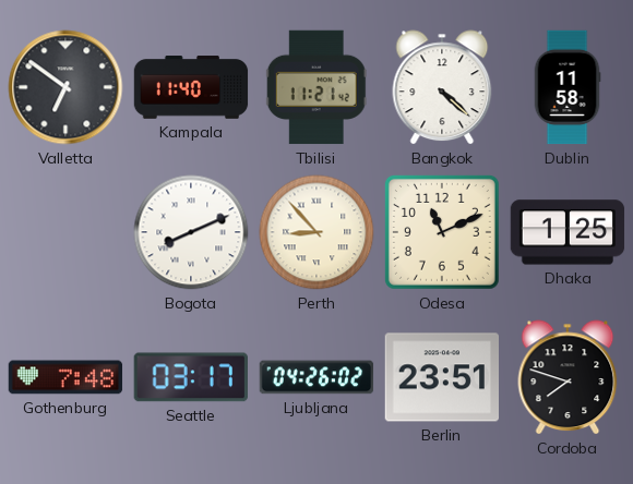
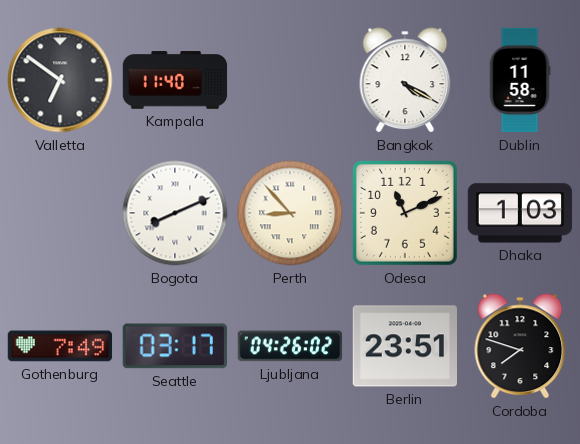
Tbilisi: 11:21 -> none
Bangkok: 4:22 -> 4:20
Dhaka: 1:25 -> 1:03
Gothenburg: 7:48 -> 7:49
